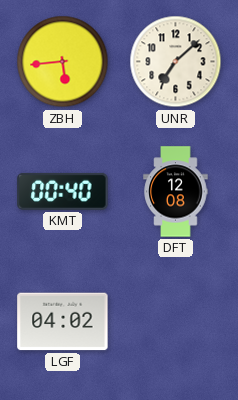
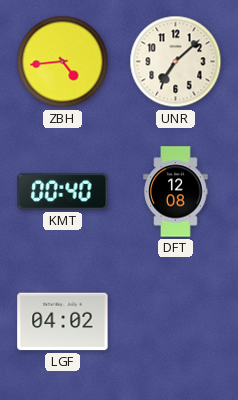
ZBH: 5:44 -> 4:44
